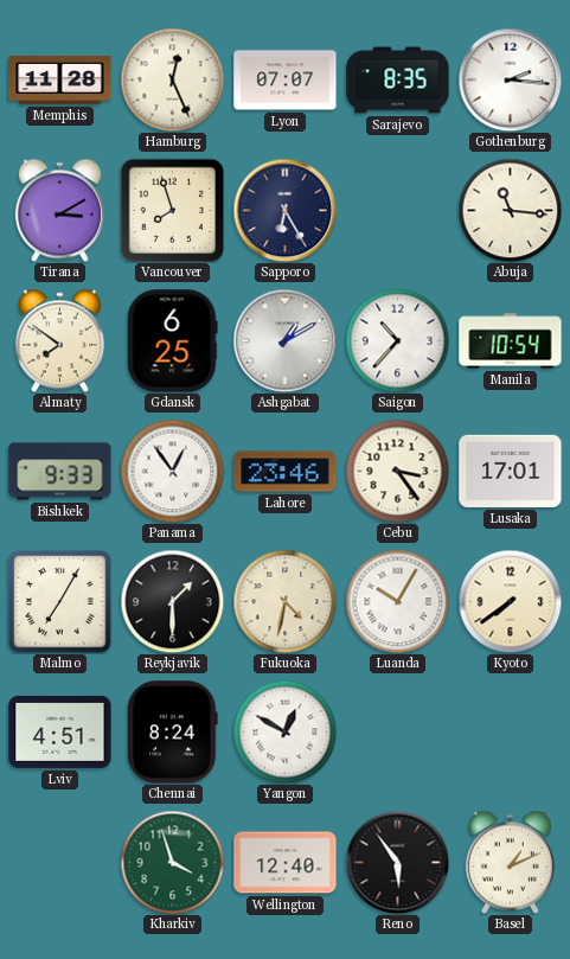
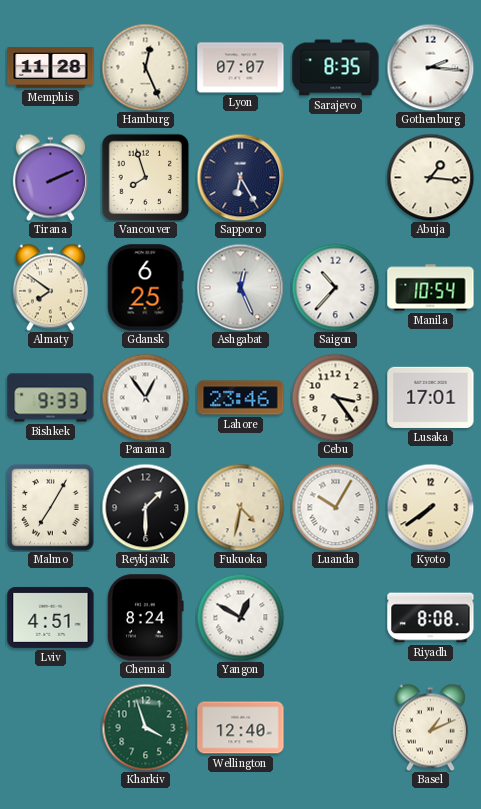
Tirana: 3:10 -> 2:11
Abuja: 11:16 -> 1:16
Ashgabat: 1:10 -> 12:26
Riyadh: none -> 8:08
Reno: 5:54 -> none
